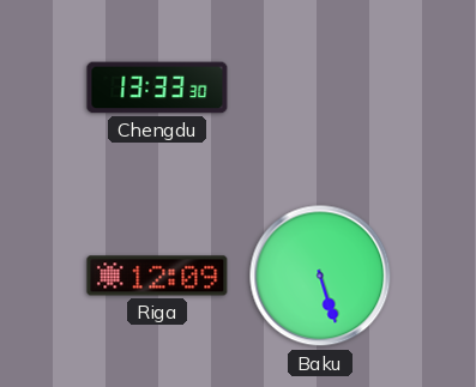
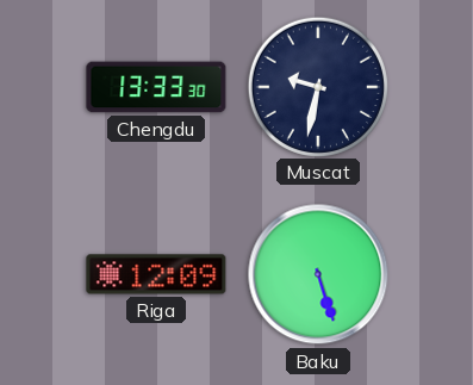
Muscat: none -> 9:32
